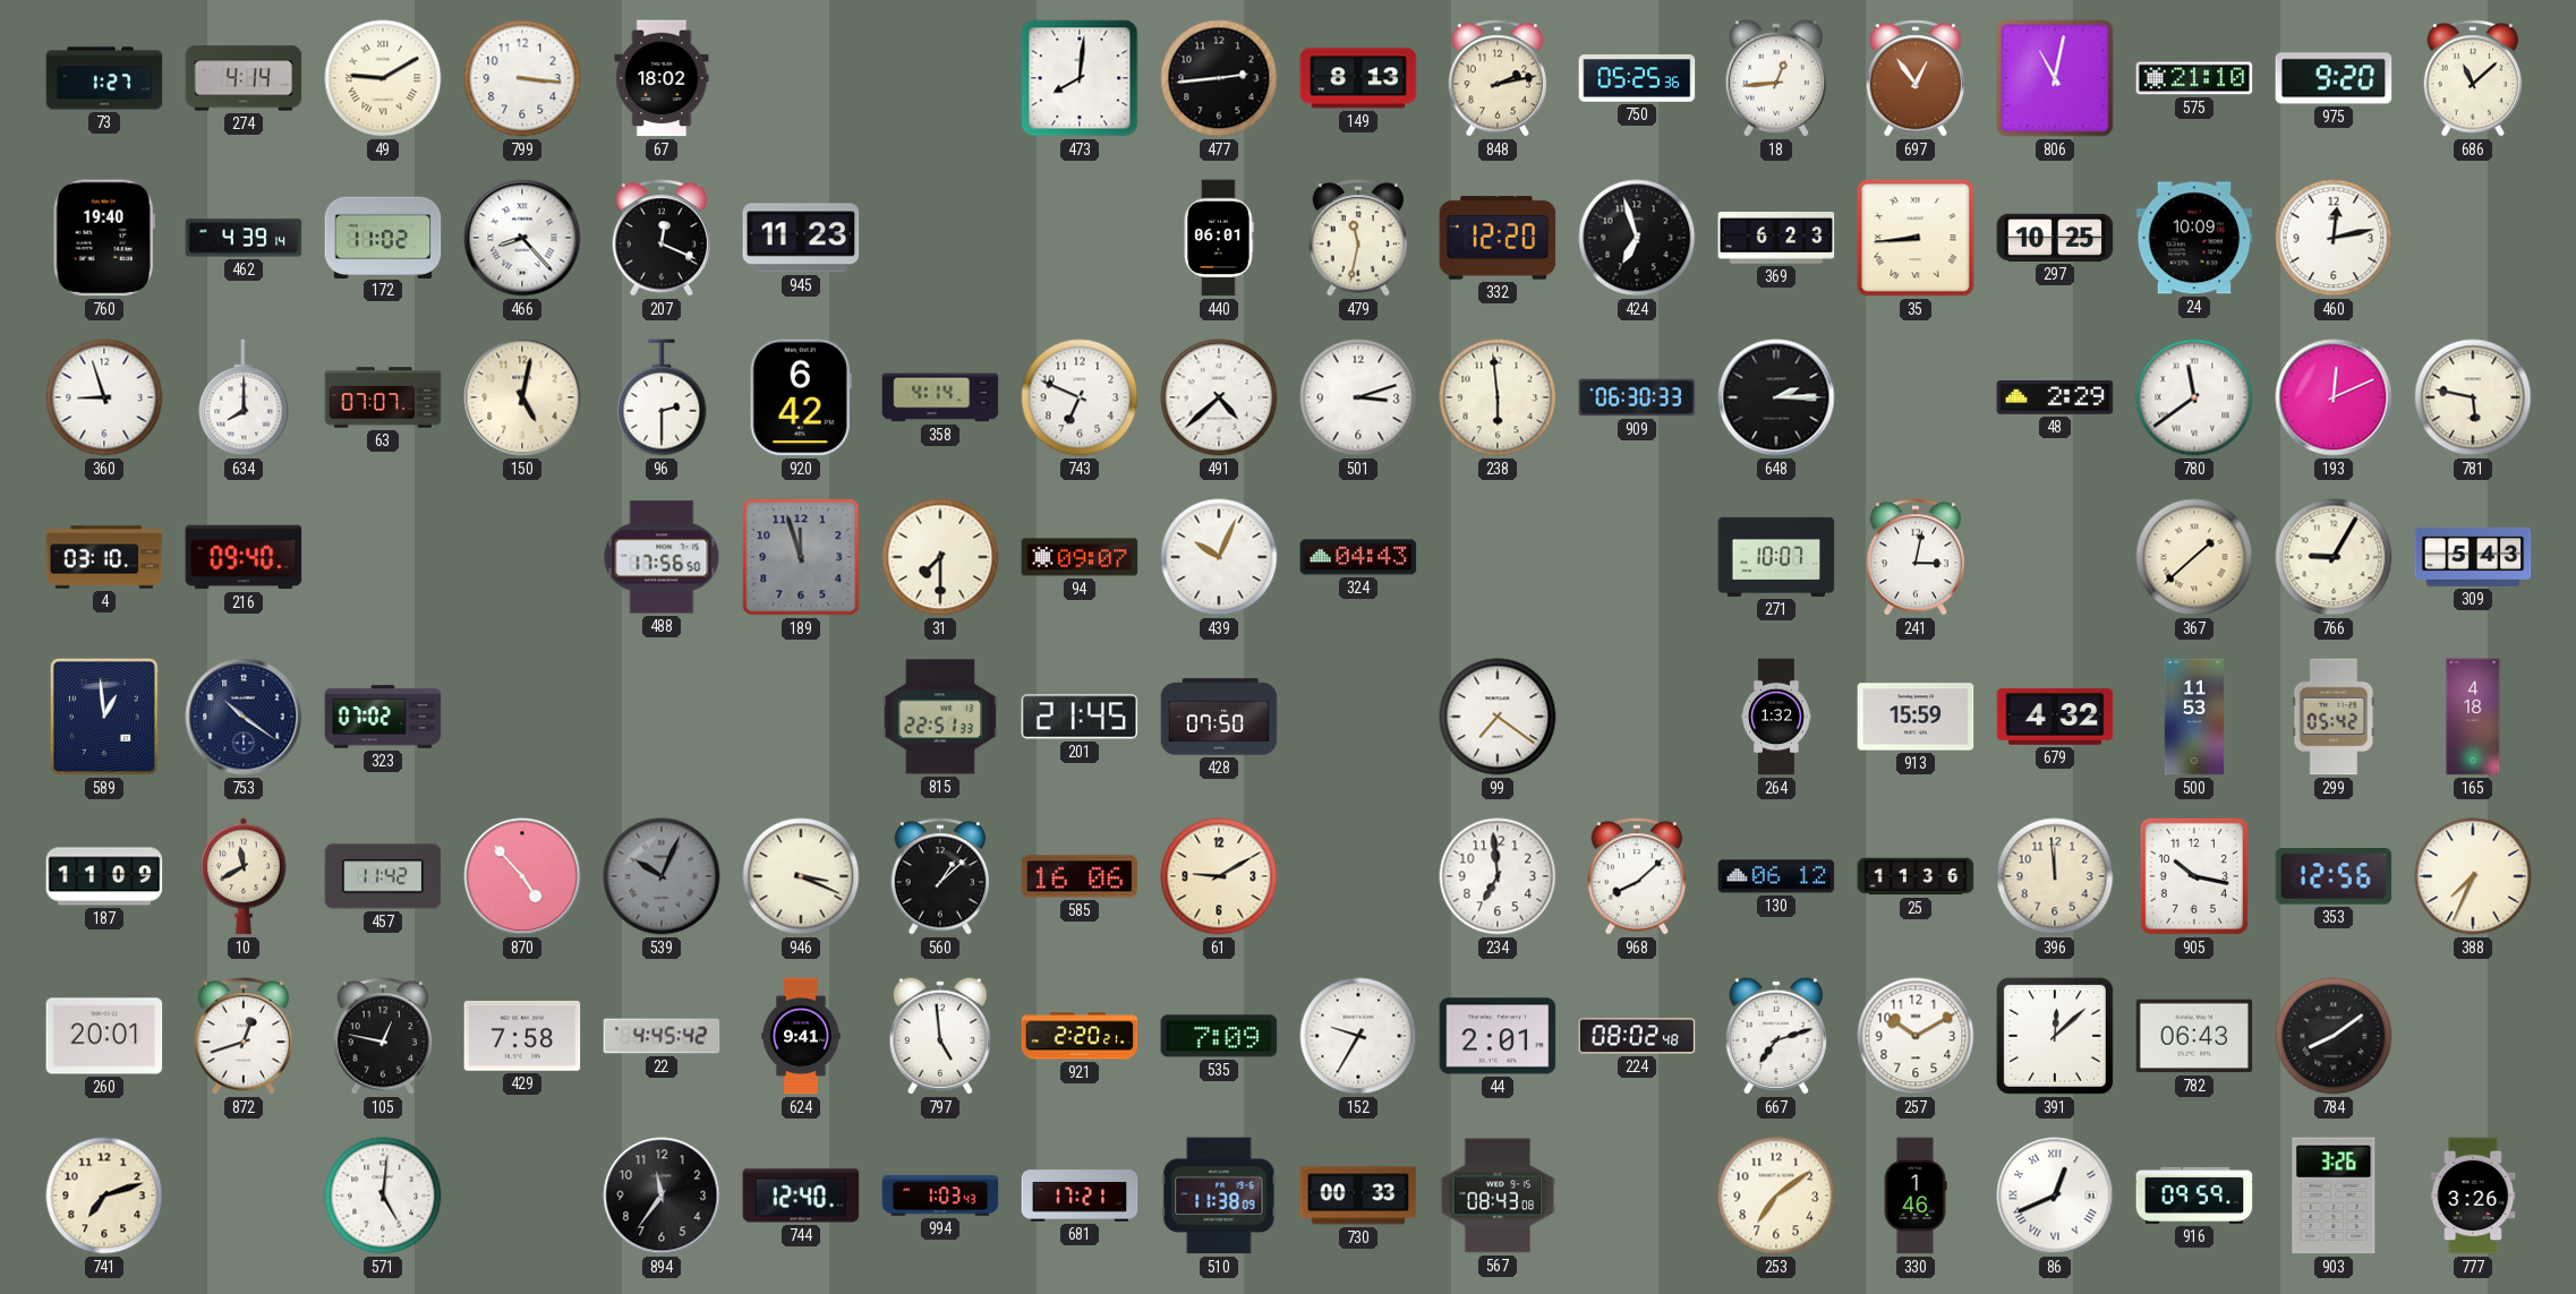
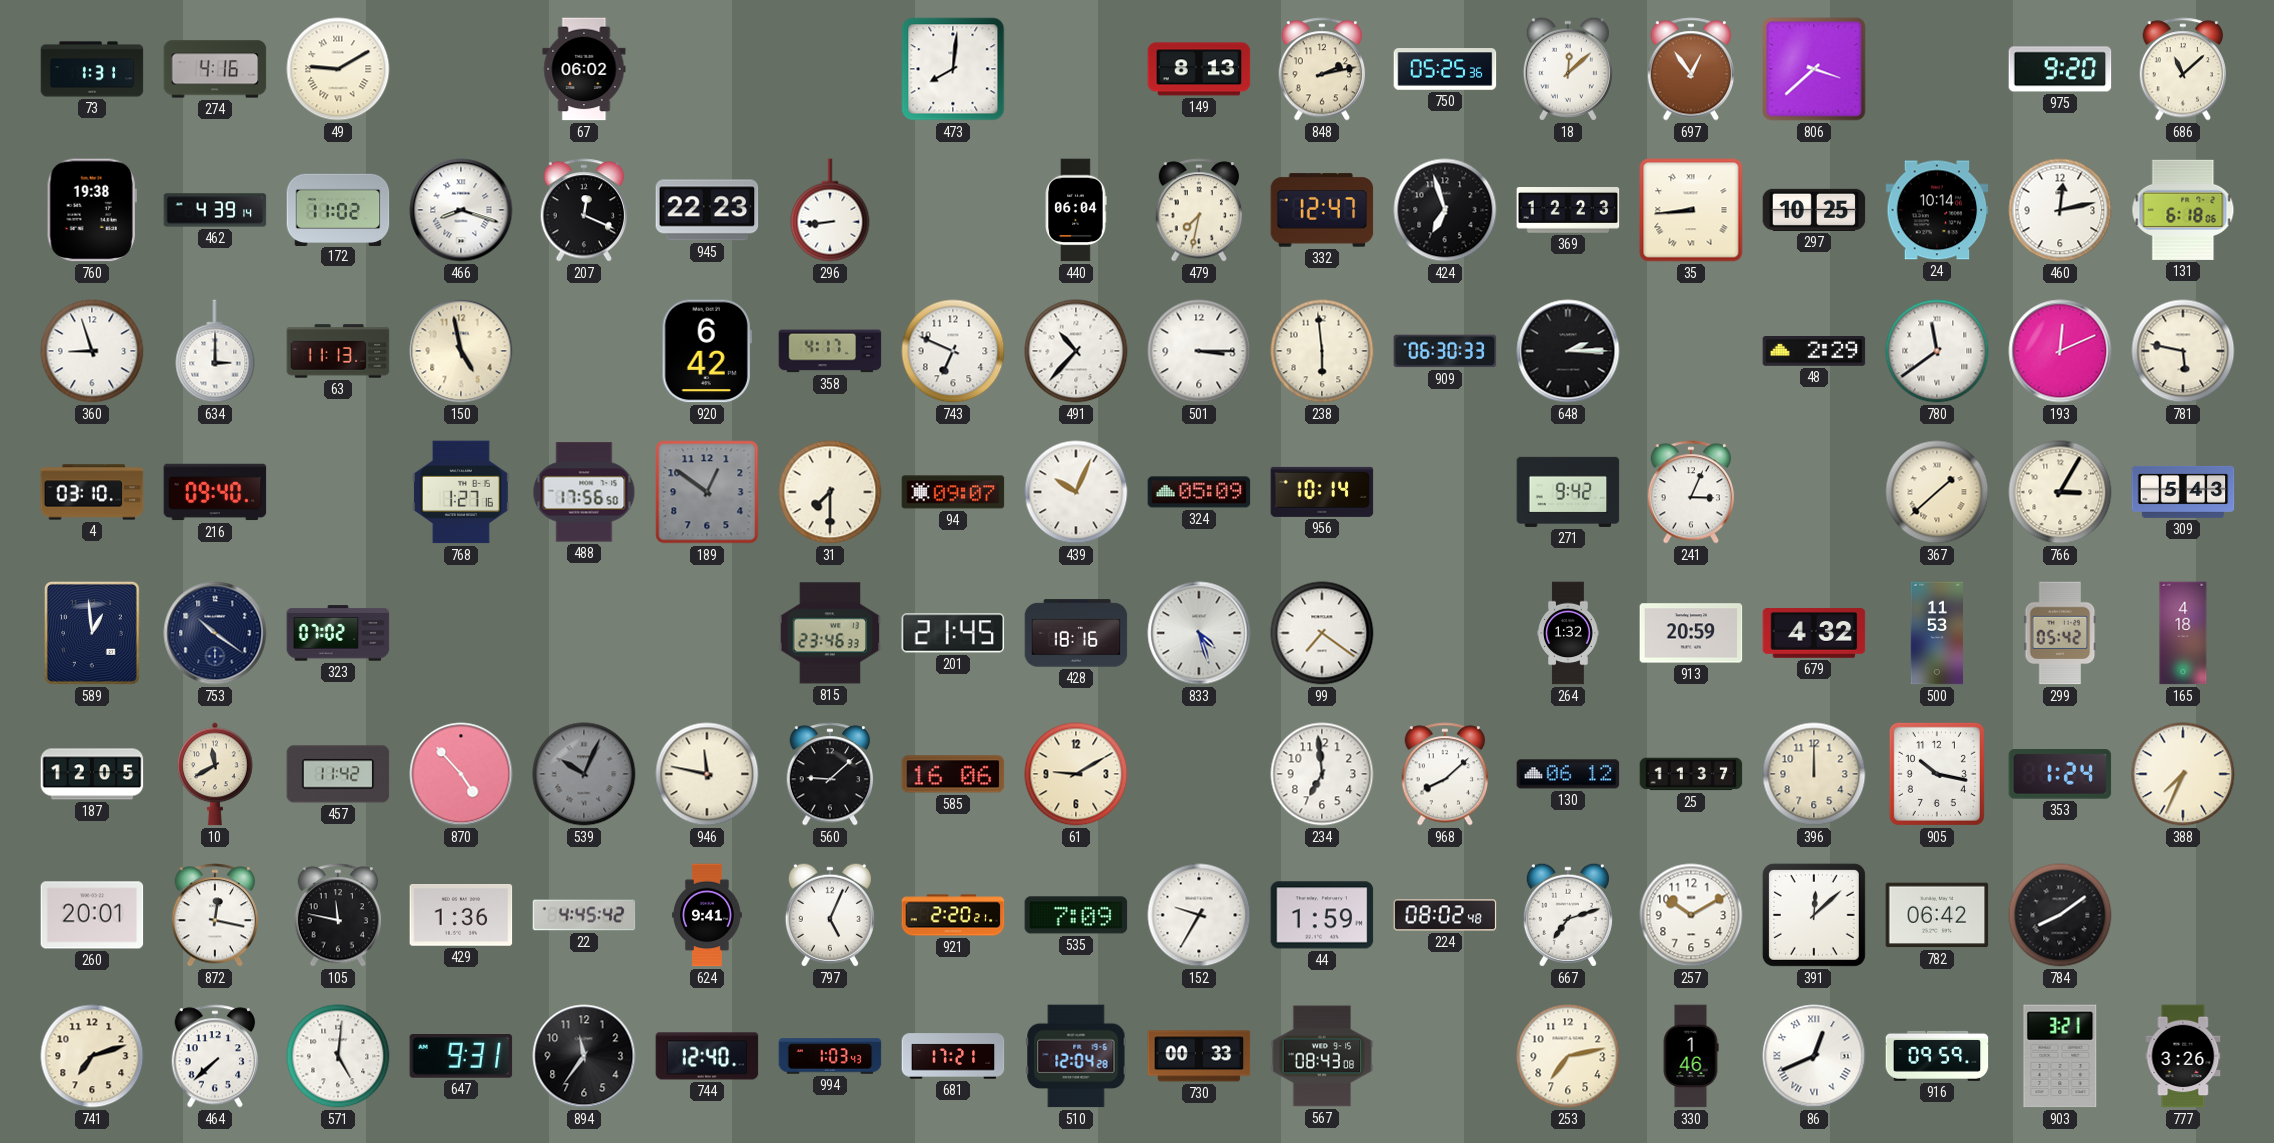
73: 1:27 -> 1:31
274: 4:14 -> 4:16
799: 3:16 -> none
67: 18:02 -> 06:02
477: 2:44 -> none
18: 12:44 -> 12:08
806: 11:02 -> 3:38
575: 21:10 -> none
760: 19:40 -> 19:38
466: 8:23 -> 8:18
945: 11:23 -> 22:23
296: none -> 8:44
440: 06:01 -> 06:04
479: 11:32 -> 7:32
332: 12:20 -> 12:47
369: 6:23 -> 12:23
24: 10:09 -> 10:14
131: none -> 6:18
634: 8:00 -> 3:00
63: 07:07 -> 11:13
150: 5:02 -> 4:58
96: 2:30 -> none
358: 4:14 -> 4:17
491: 4:38 -> 10:37
501: 3:12 -> 3:15
768: none -> 1:27
189: 11:57 -> 12:51
324: 04:43 -> 05:09
956: none -> 10:14
271: 10:07 -> 9:42
241: 3:02 -> 3:04
766: 9:05 -> 3:05
815: 22:51 -> 23:46
428: 07:50 -> 18:16
833: none -> 4:27
913: 15:59 -> 20:59
187: 11:09 -> 12:05
946: 3:19 -> 11:47
560: 1:08 -> 9:08
25: 11:36 -> 11:37
396: 11:59 -> 12:00
353: 12:56 -> 1:24
872: 12:42 -> 12:17
105: 12:47 -> 11:47
429: 7:58 -> 1:36
797: 4:59 -> 5:04
44: 2:01 -> 1:59
782: 06:43 -> 06:42
464: none -> 7:38
647: none -> 9:31
510: 11:38 -> 12:04
253: 7:09 -> 7:13
903: 3:26 -> 3:21
